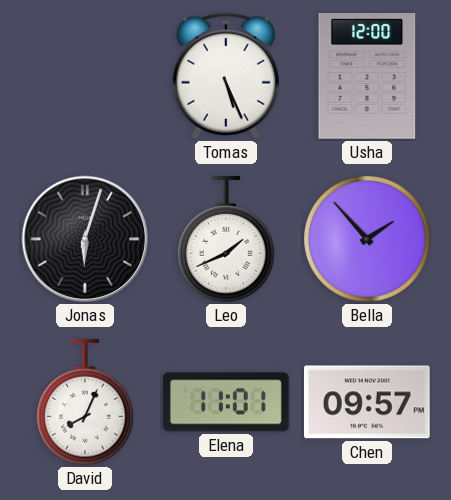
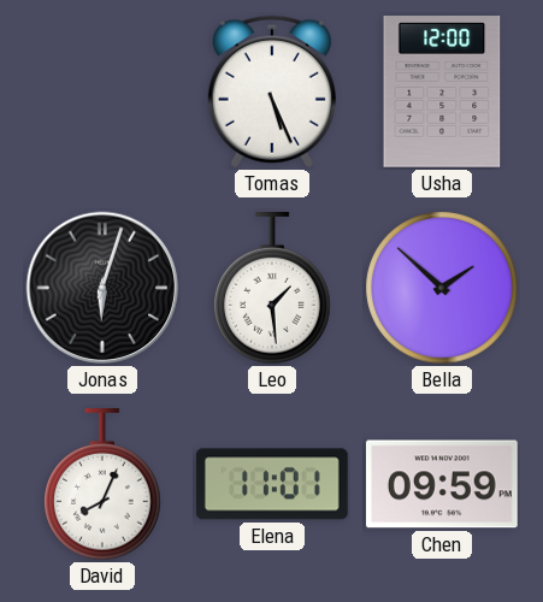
Leo: 1:41 -> 1:29
Bella: 1:53 -> 1:52
Chen: 09:57 -> 09:59
